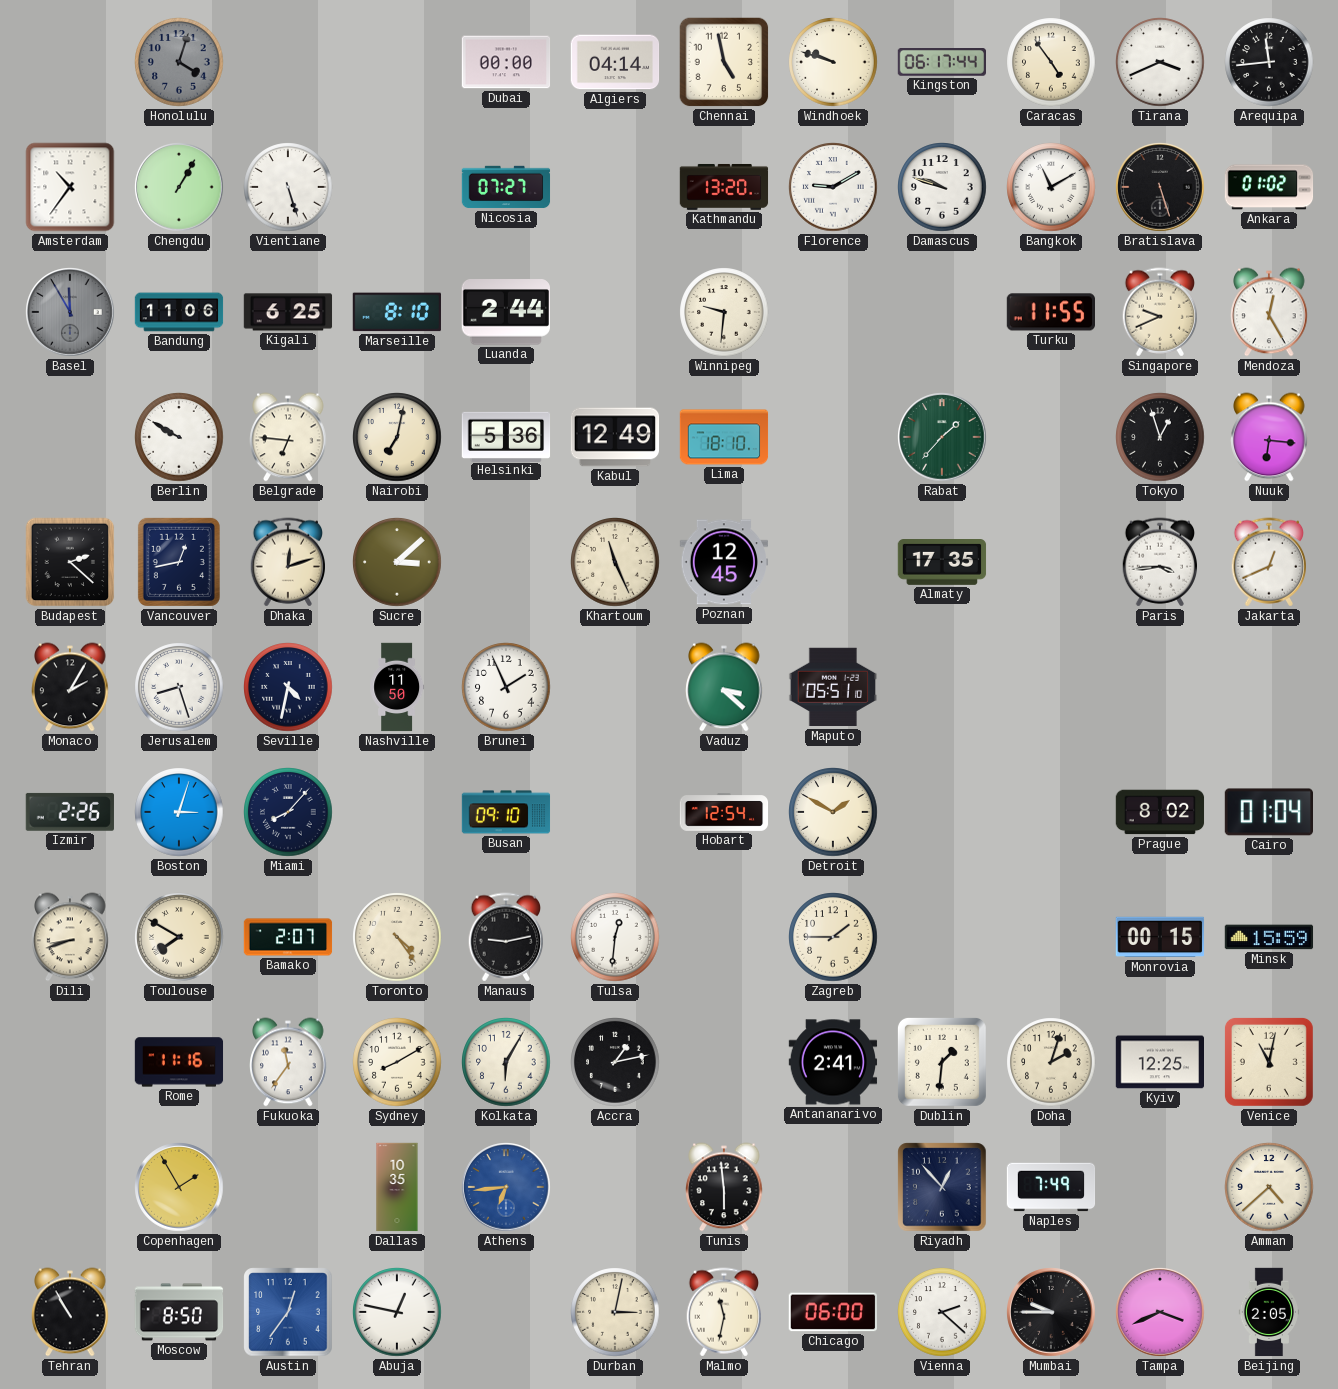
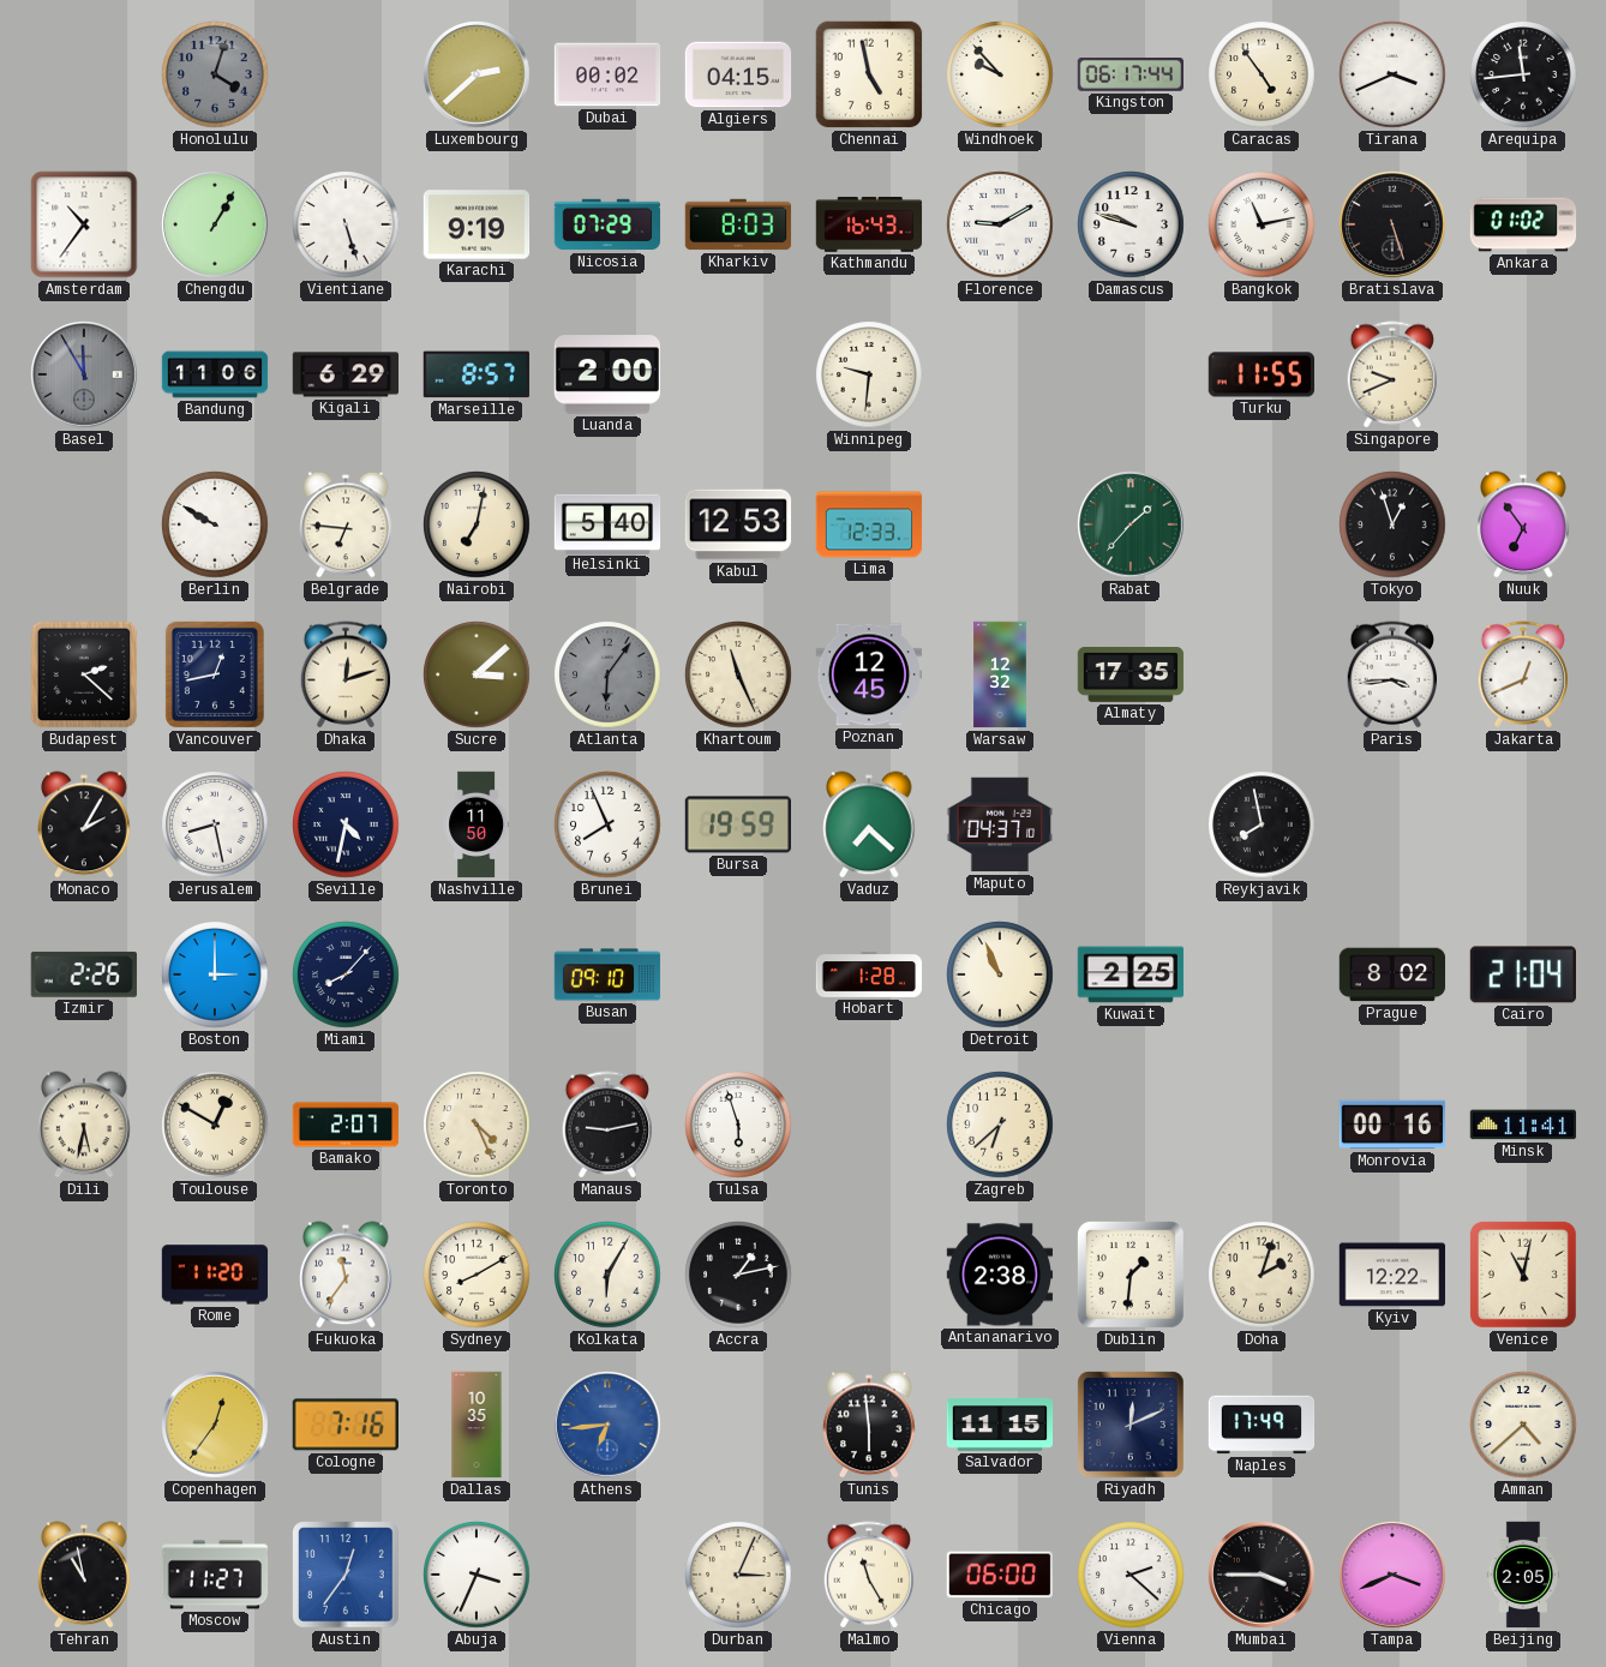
Luxembourg: none -> 2:38
Dubai: 00:00 -> 00:02
Algiers: 04:14 -> 04:15
Windhoek: 9:48 -> 9:53
Karachi: none -> 9:19
Nicosia: 07:27 -> 07:29
Kharkiv: none -> 8:03
Kathmandu: 13:20 -> 16:43
Bangkok: 11:10 -> 11:13
Kigali: 6:25 -> 6:29
Marseille: 8:10 -> 8:57
Luanda: 2:44 -> 2:00
Mendoza: 12:25 -> none
Helsinki: 5:36 -> 5:40
Kabul: 12:49 -> 12:53
Lima: 18:10 -> 12:33
Nuuk: 6:16 -> 6:54
Atlanta: none -> 6:06
Warsaw: none -> 12:32
Jerusalem: 8:27 -> 8:28
Brunei: 1:56 -> 7:56
Bursa: none -> 19:59
Vaduz: 3:22 -> 7:22
Maputo: 05:51 -> 04:37
Reykjavik: none -> 7:58
Boston: 3:03 -> 3:00
Hobart: 12:54 -> 1:28
Detroit: 1:50 -> 10:56
Kuwait: none -> 2:25
Cairo: 01:04 -> 21:04
Dili: 8:42 -> 5:32
Toulouse: 7:50 -> 12:50
Toronto: 4:24 -> 4:26
Tulsa: 12:31 -> 5:57
Zagreb: 1:45 -> 6:38
Monrovia: 00:15 -> 00:16
Minsk: 15:59 -> 11:41
Rome: 11:16 -> 11:20
Antananarivo: 2:41 -> 2:38
Kyiv: 12:25 -> 12:22
Copenhagen: 1:55 -> 12:36
Cologne: none -> 7:16
Salvador: none -> 11:15
Riyadh: 12:53 -> 12:11
Naples: 7:49 -> 17:49
Tehran: 10:55 -> 10:58
Moscow: 8:50 -> 11:27
Abuja: 12:47 -> 3:34
Durban: 3:02 -> 3:04
Malmo: 11:32 -> 11:25
Mumbai: 9:45 -> 3:45
